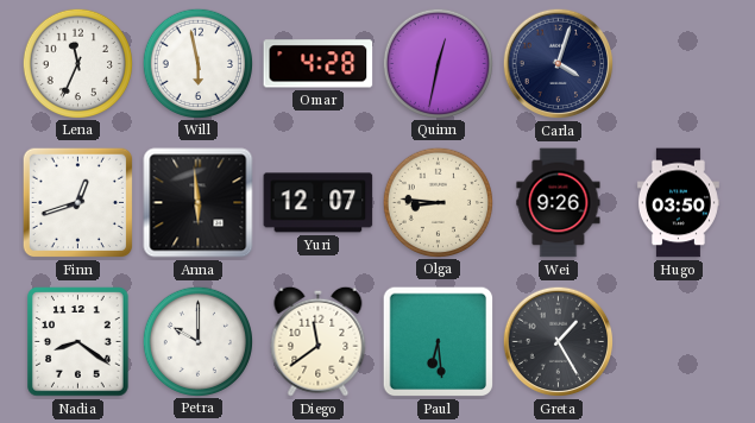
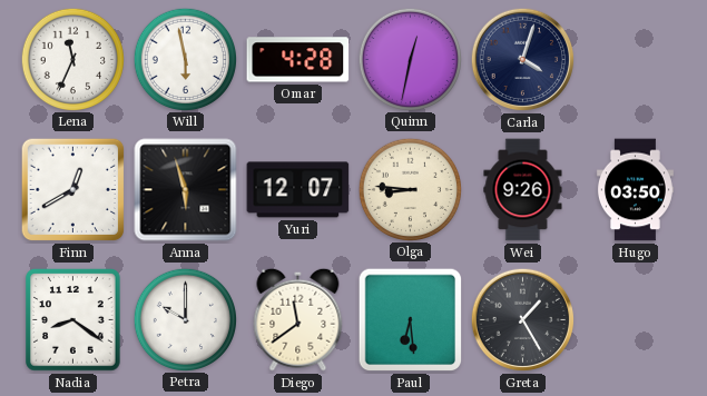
Finn: 12:42 -> 12:40
Anna: 5:59 -> 5:57
